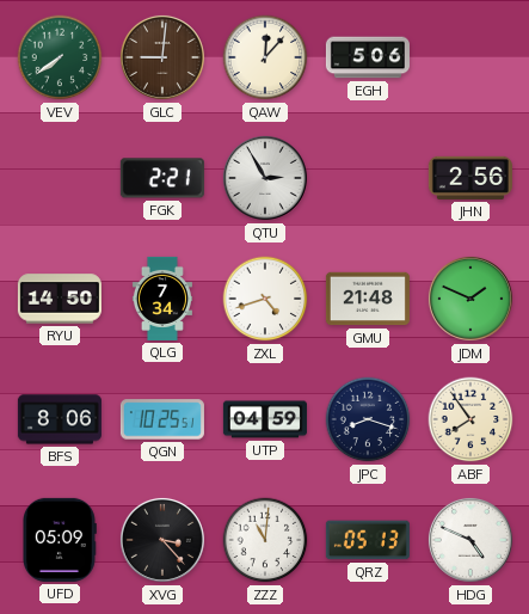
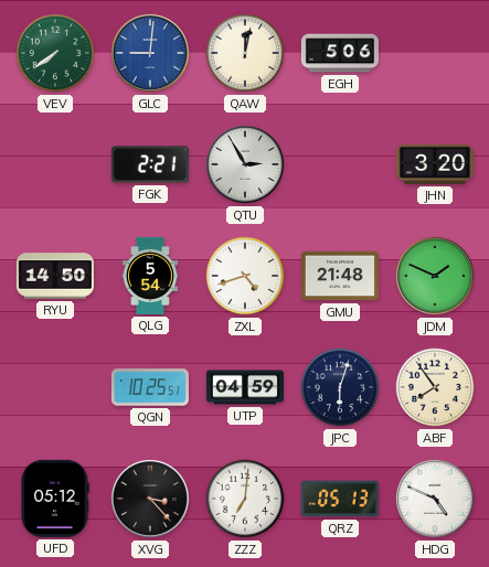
GLC dial: brown -> blue
QAW: 12:07 -> 12:02
JHN: 2:56 -> 3:20
QLG: 7:34 -> 5:54
BFS: 8:06 -> none
JPC: 8:18 -> 6:03
UFD: 05:09 -> 05:12
ZZZ: 11:01 -> 7:01
